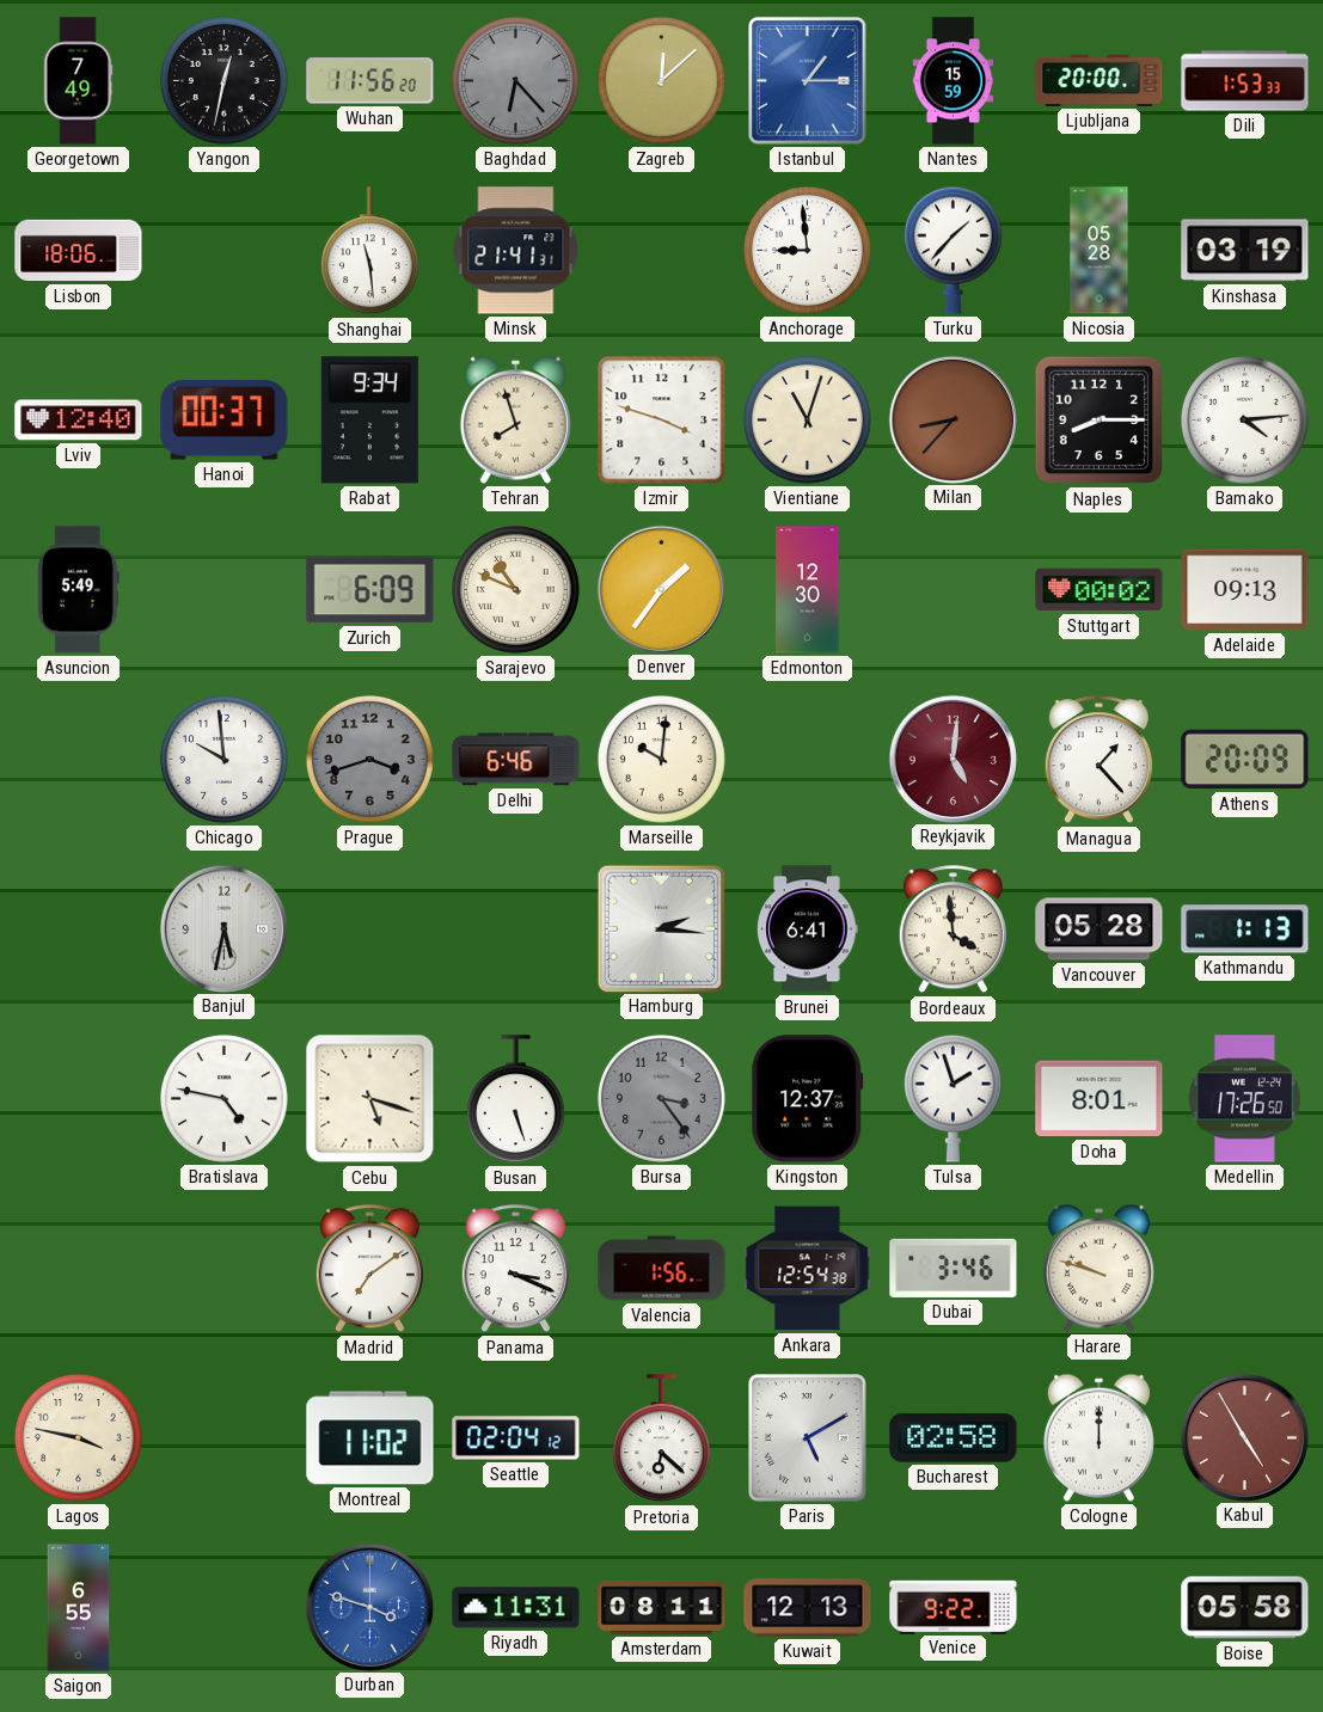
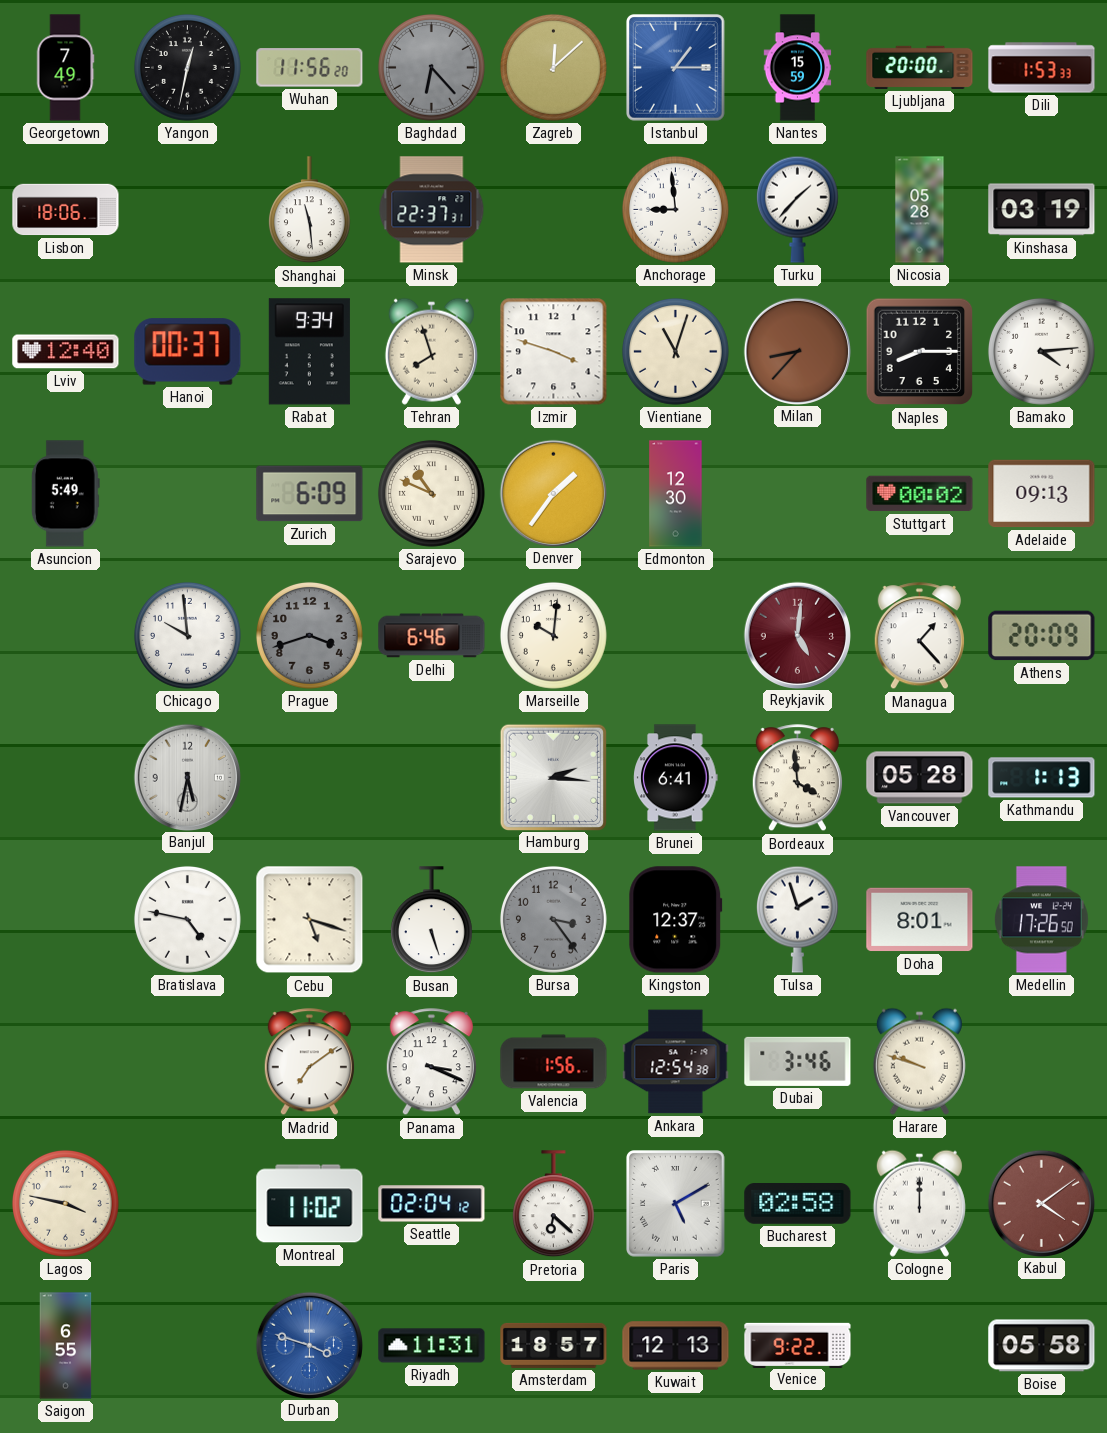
Minsk: 21:41 -> 22:37
Kabul: 4:55 -> 4:09
Amsterdam: 08:11 -> 18:57
